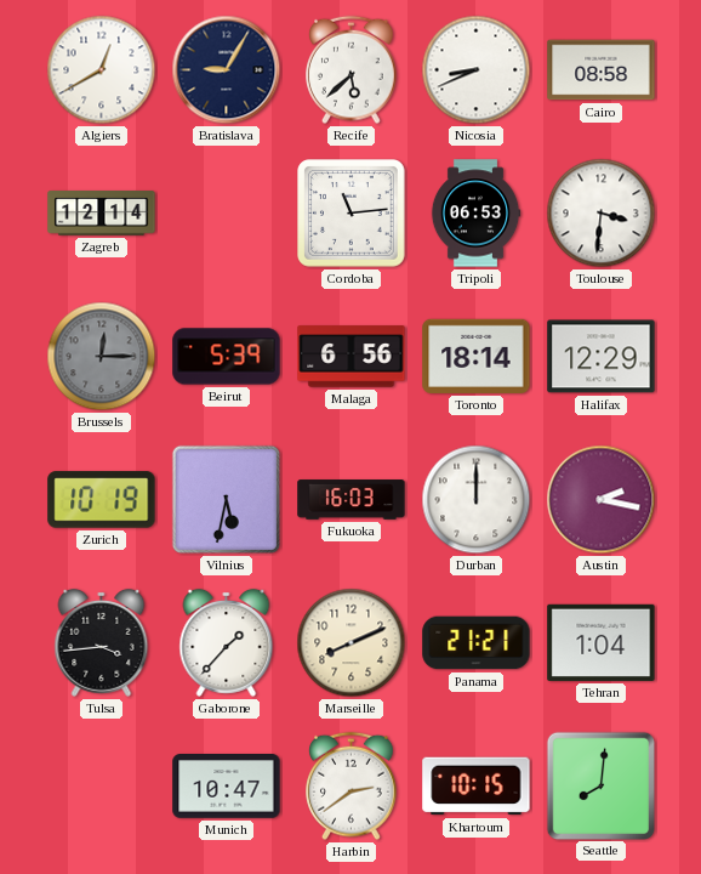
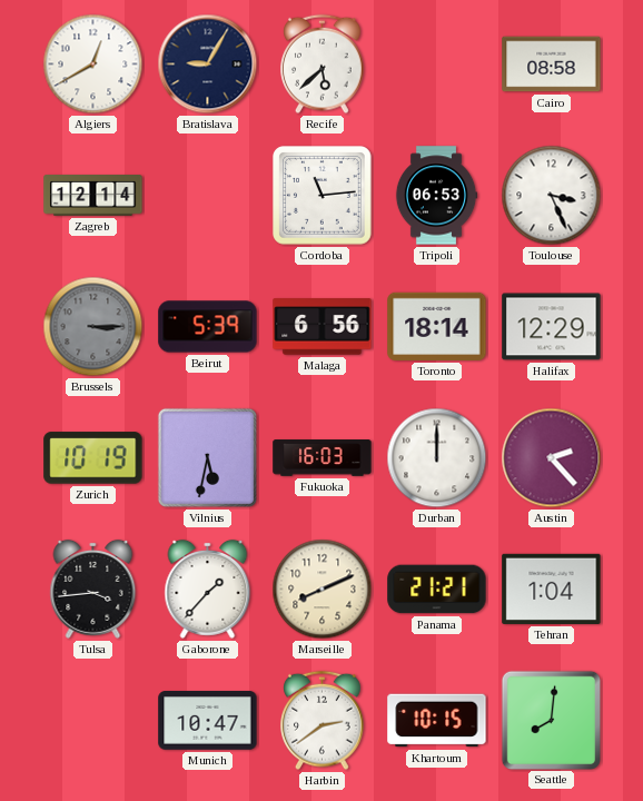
Nicosia: 8:41 -> none
Toulouse: 3:31 -> 3:26
Brussels: 12:15 -> 3:15
Austin: 2:17 -> 2:23
